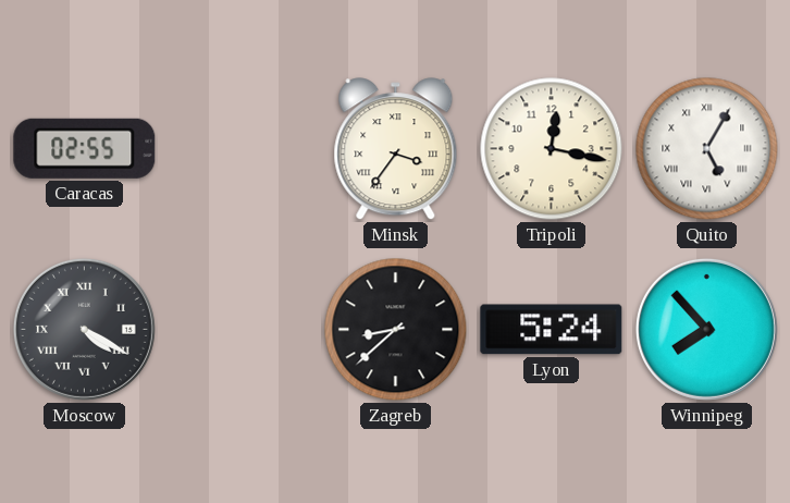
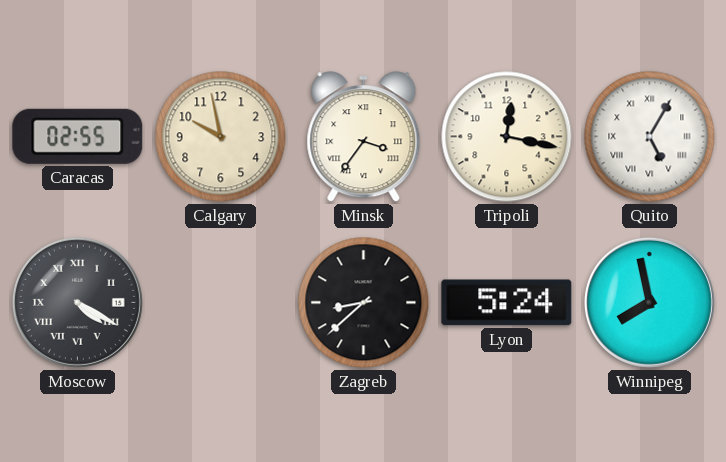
Calgary: none -> 9:58
Winnipeg: 7:53 -> 7:58
